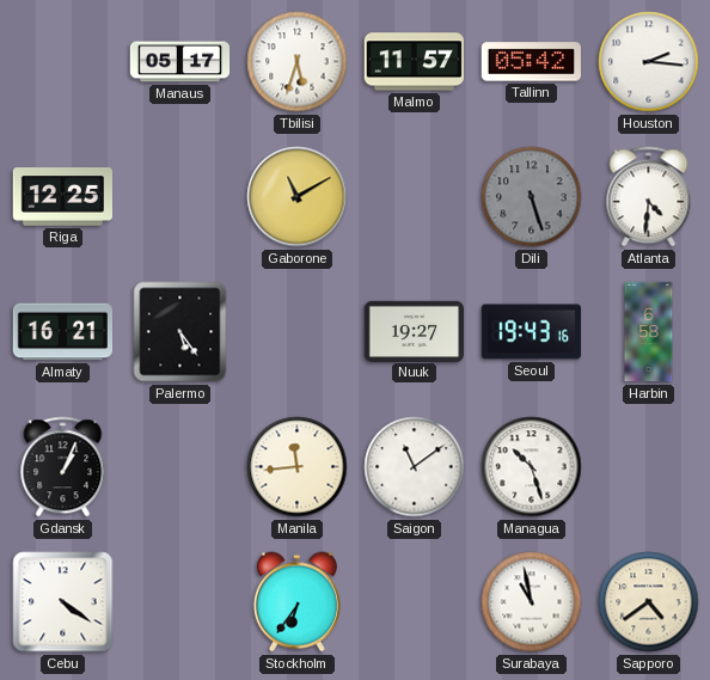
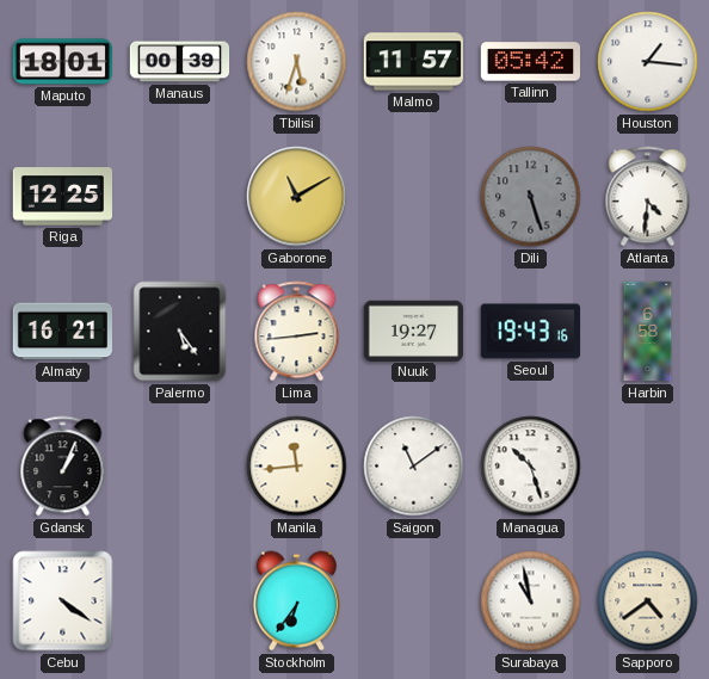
Maputo: none -> 18:01
Manaus: 05:17 -> 00:39
Houston: 2:16 -> 1:16
Lima: none -> 2:44
